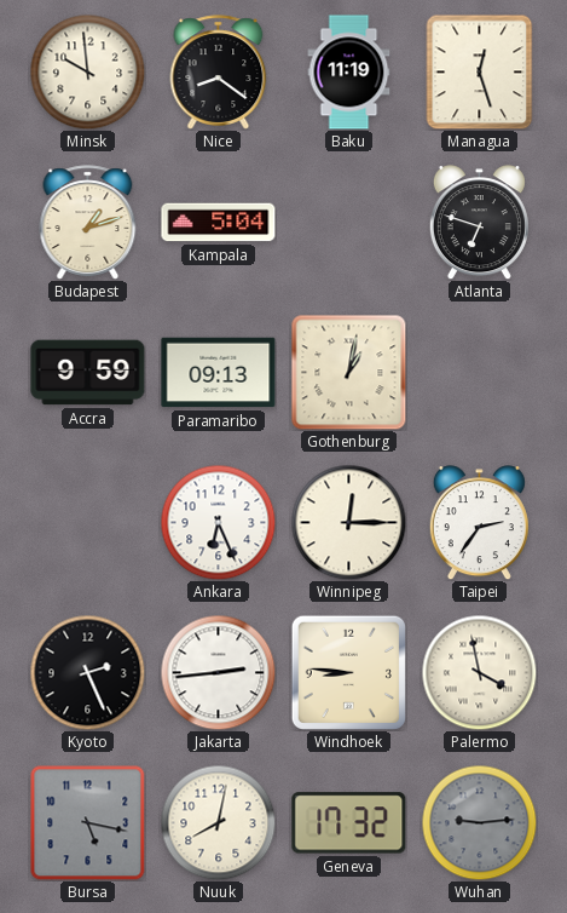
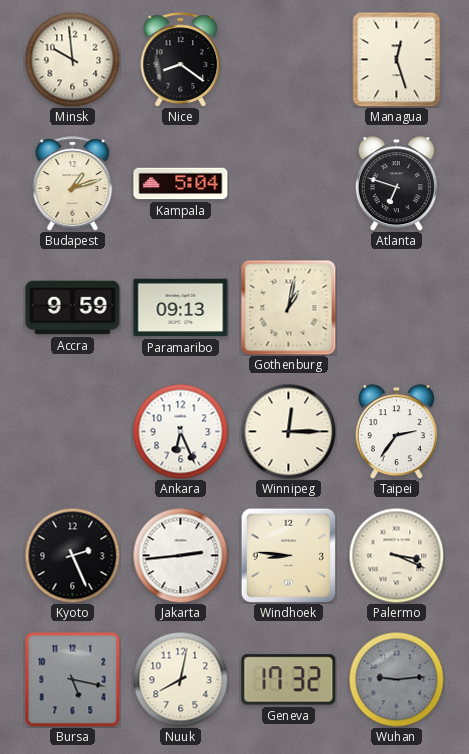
Baku: 11:19 -> none
Palermo: 3:58 -> 3:19
